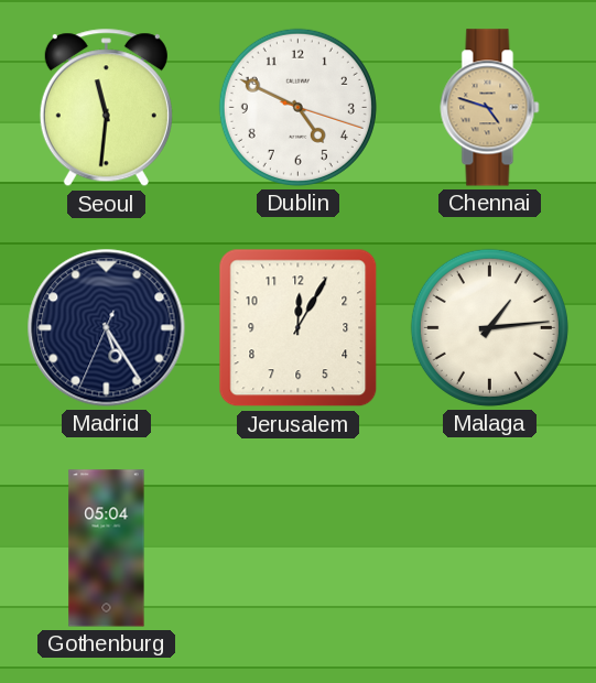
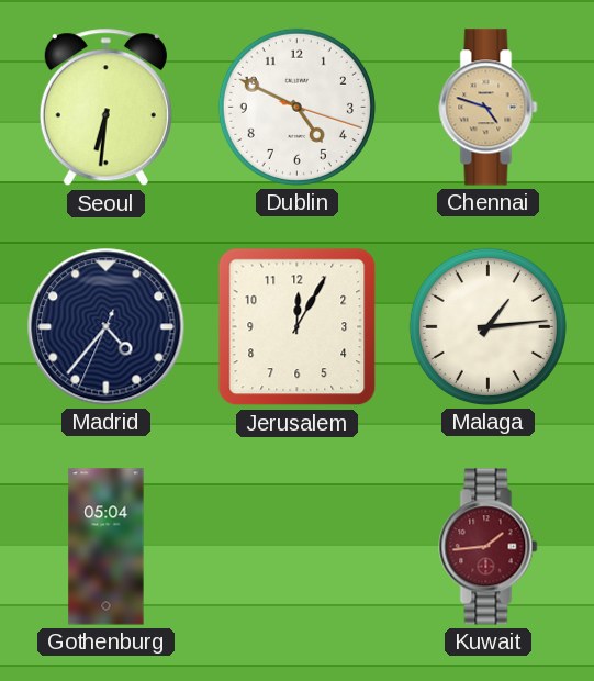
Seoul: 11:31 -> 6:31
Madrid: 5:24 -> 4:36
Kuwait: none -> 1:44
